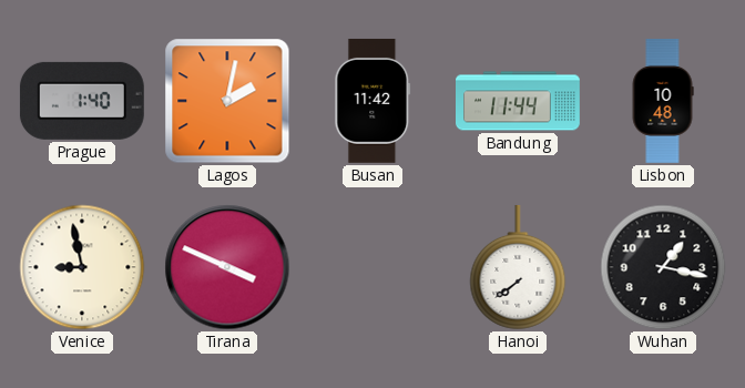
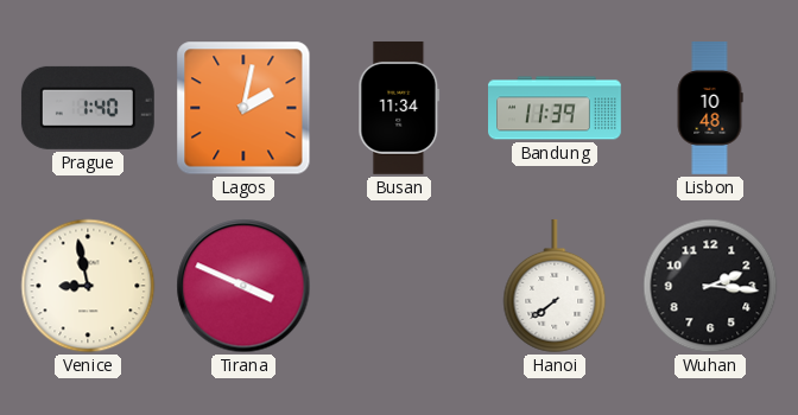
Busan: 11:42 -> 11:34
Bandung: 11:44 -> 11:39
Wuhan: 1:17 -> 2:16
